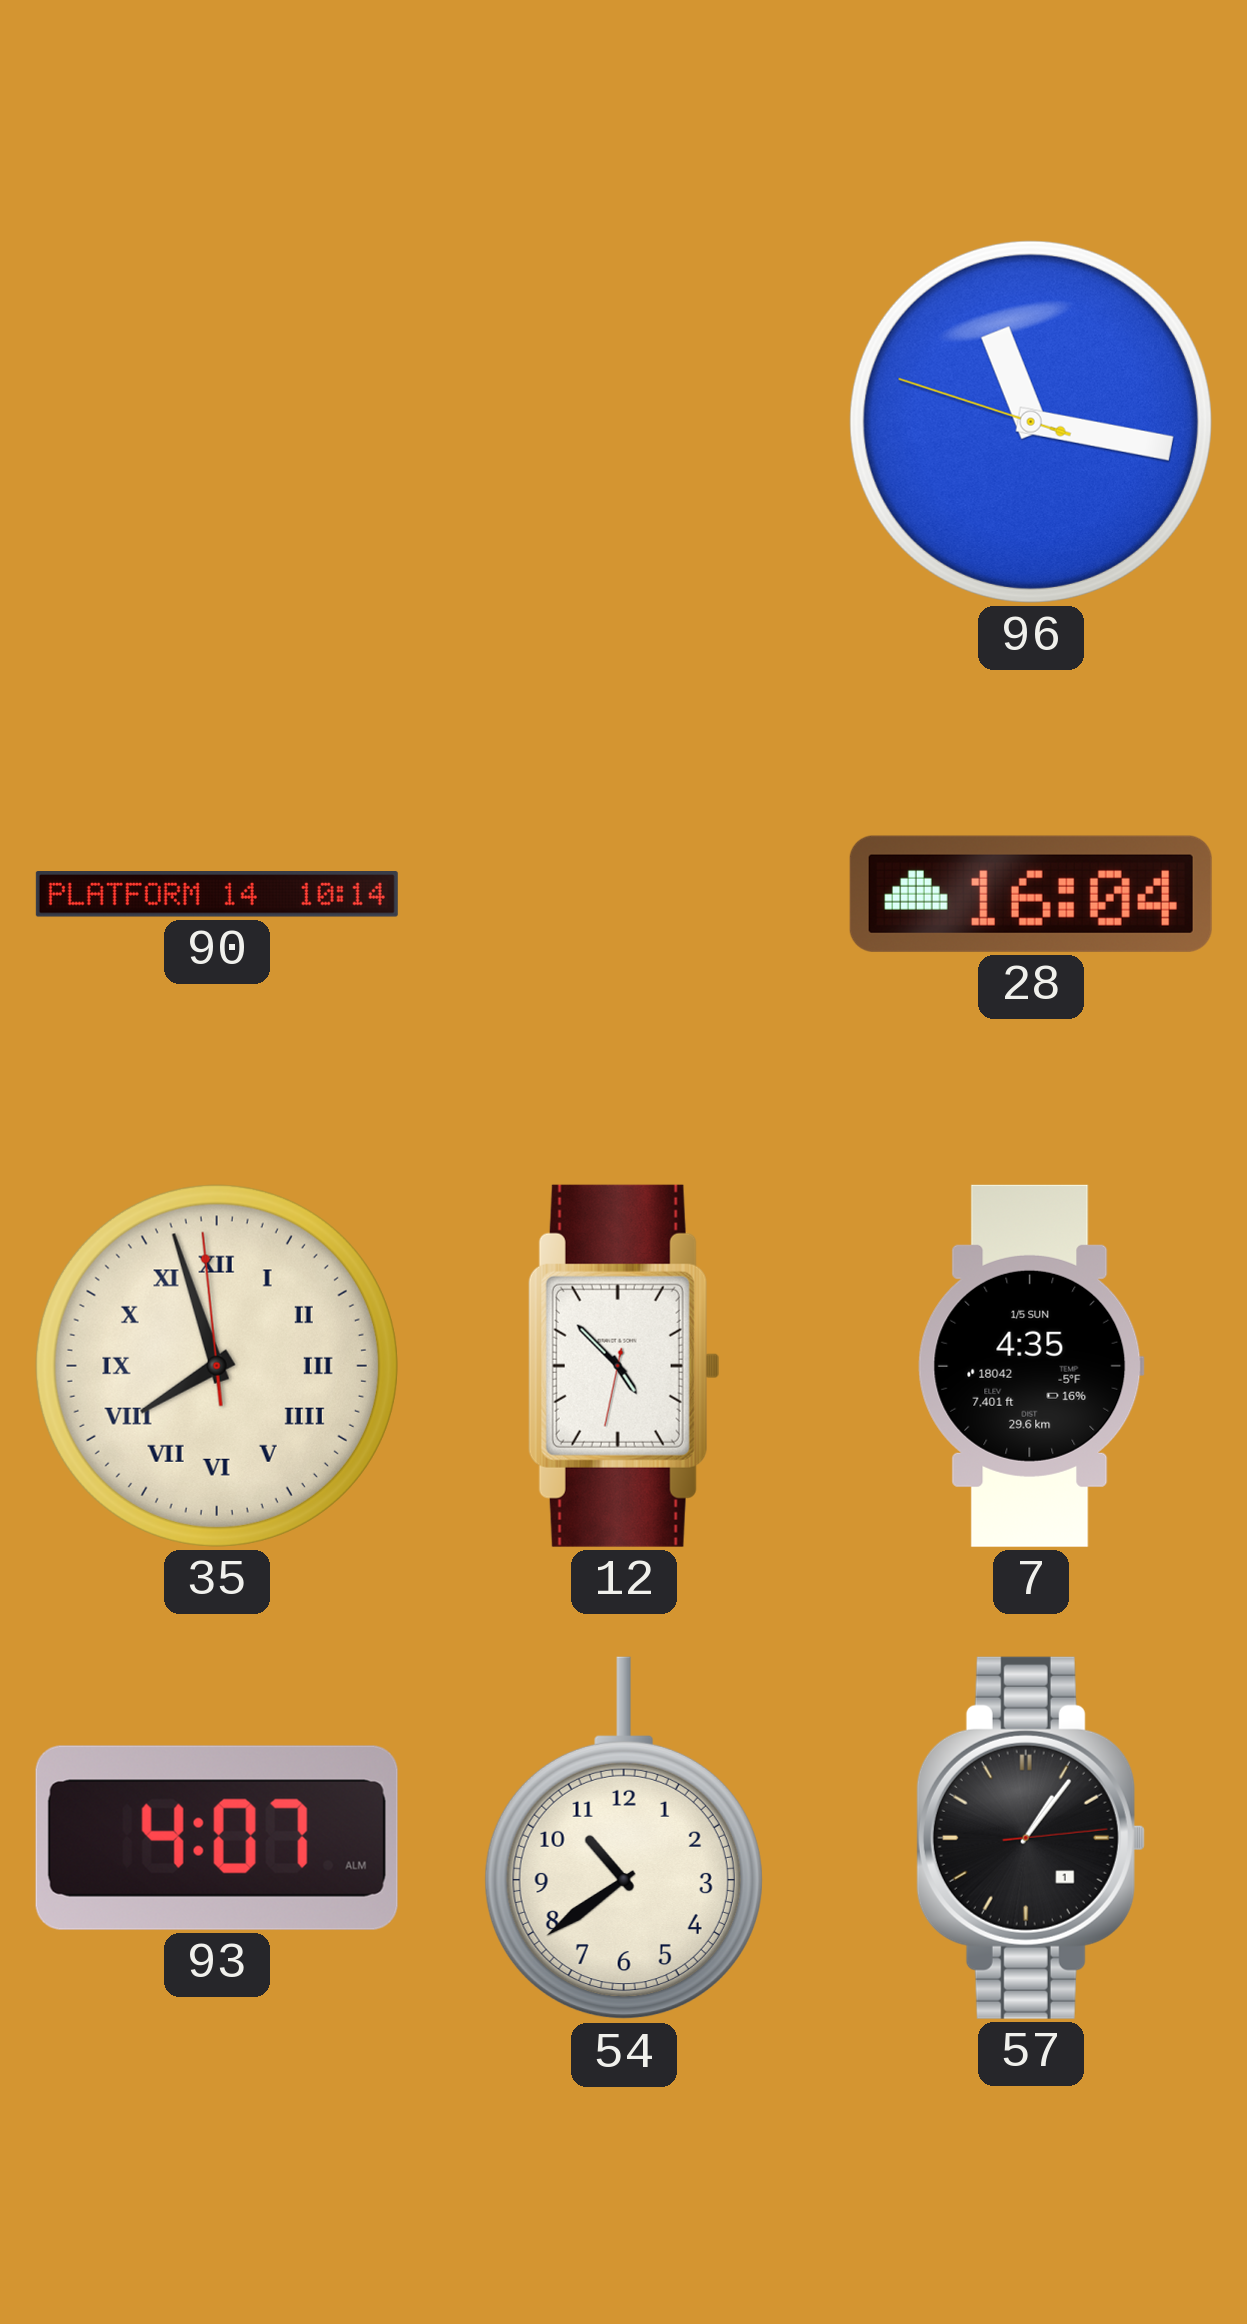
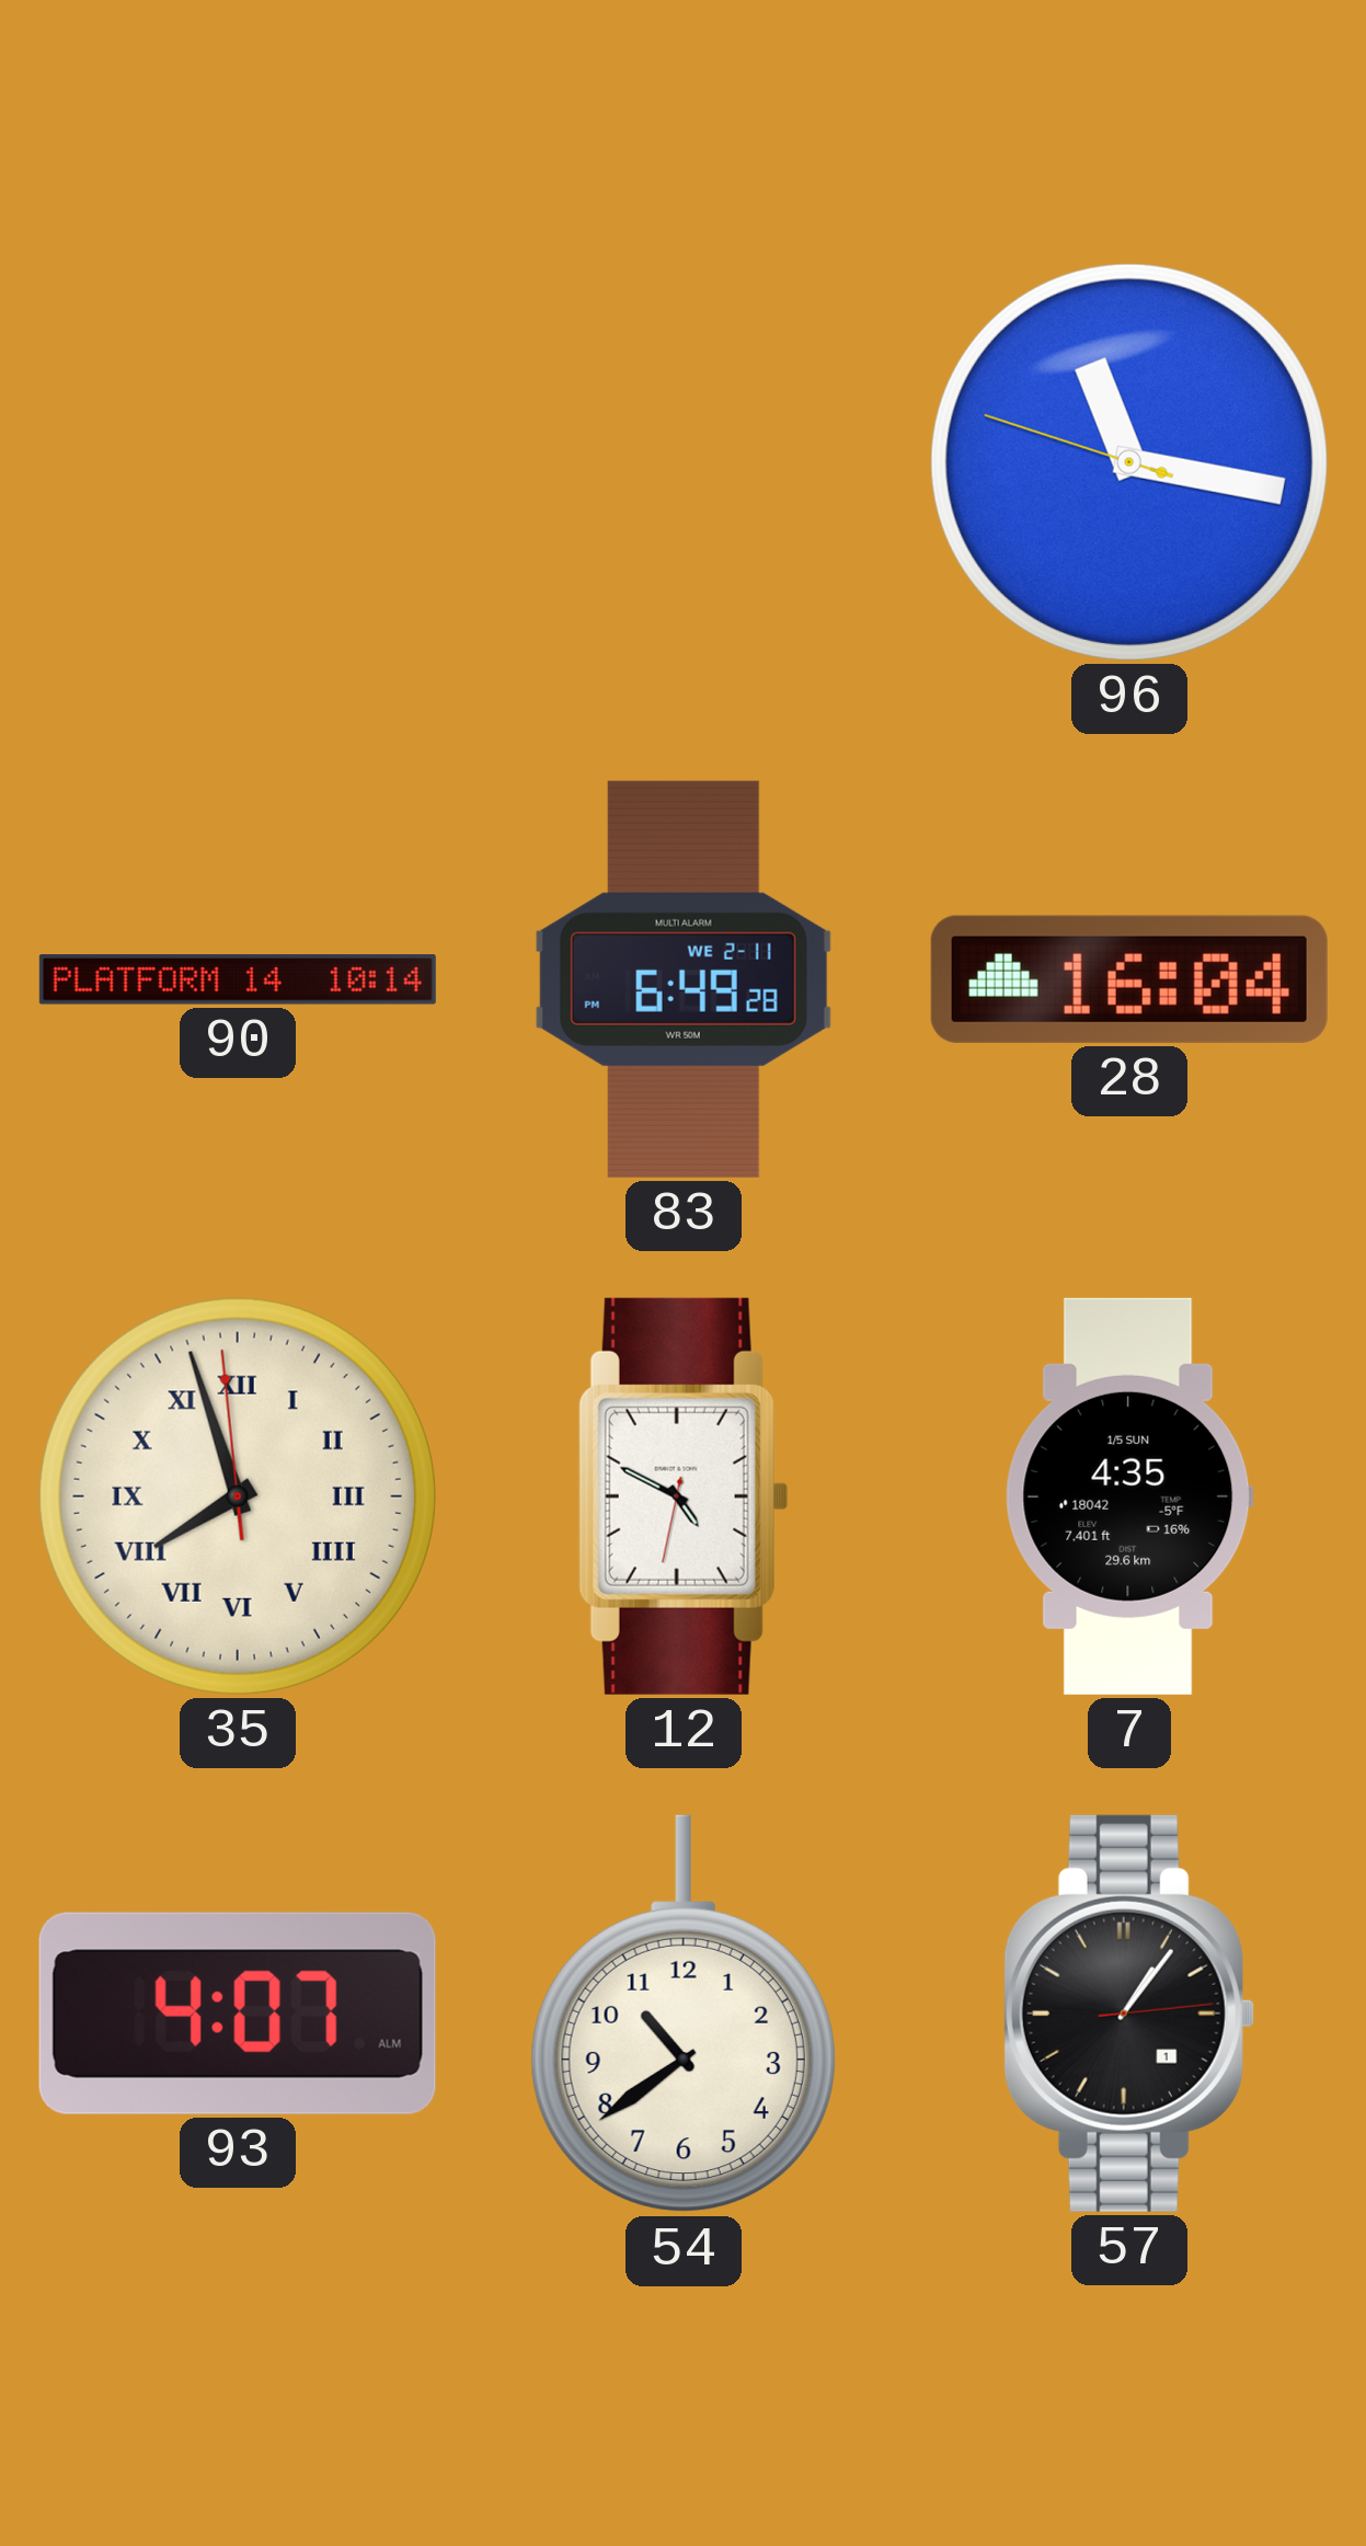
83: none -> 6:49
12: 4:52 -> 4:49
